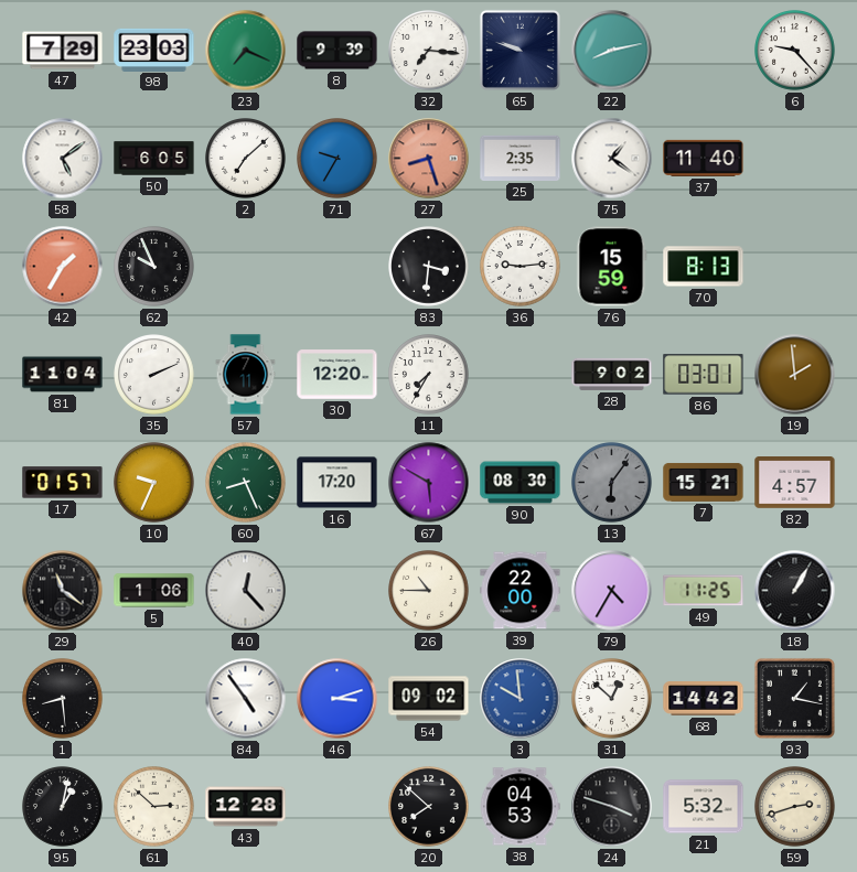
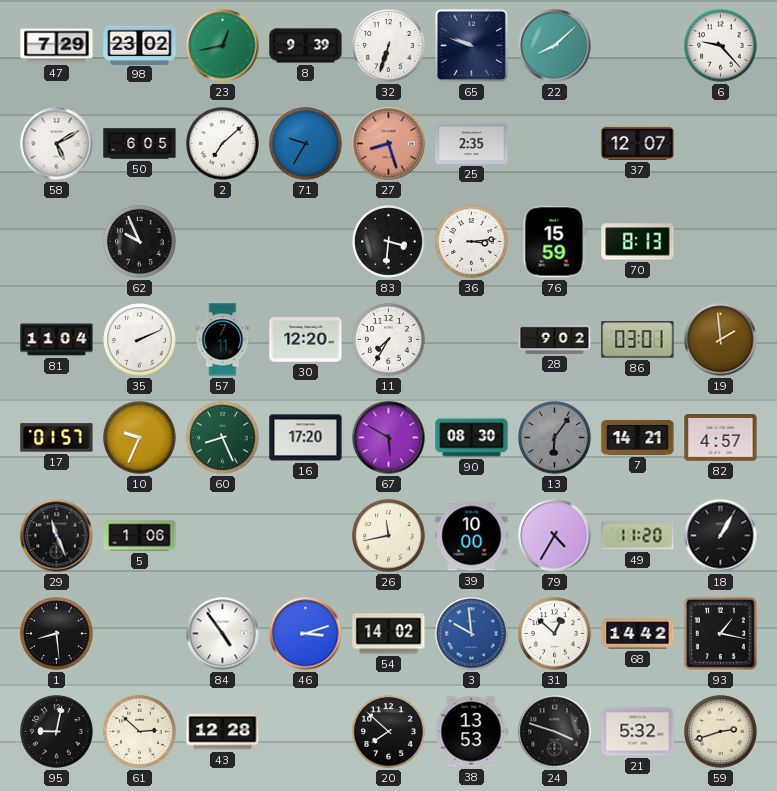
98: 23:03 -> 23:02
23: 7:19 -> 12:43
32: 7:16 -> 6:33
22: 8:13 -> 8:08
58: 5:09 -> 5:10
75: 1:21 -> none
37: 11:40 -> 12:07
42: 1:35 -> none
36: 9:14 -> 3:14
7: 15:21 -> 14:21
29: 11:21 -> 11:26
40: 12:23 -> none
26: 10:45 -> 11:43
39: 22:00 -> 10:00
49: 11:25 -> 11:20
54: 09:02 -> 14:02
95: 1:02 -> 9:02
38: 04:53 -> 13:53
